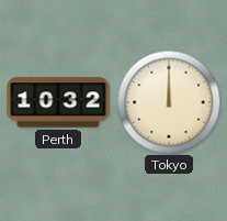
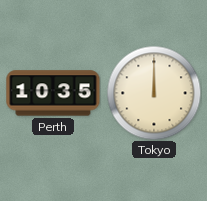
Perth: 10:32 -> 10:35
